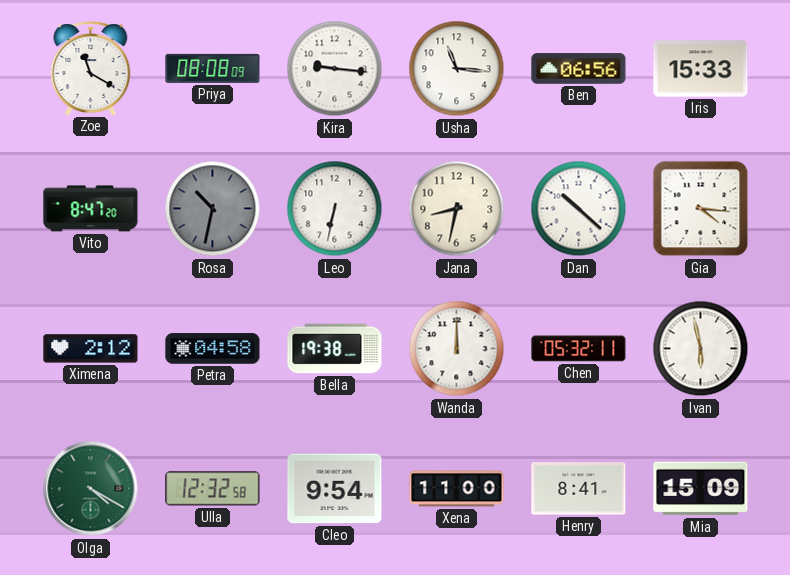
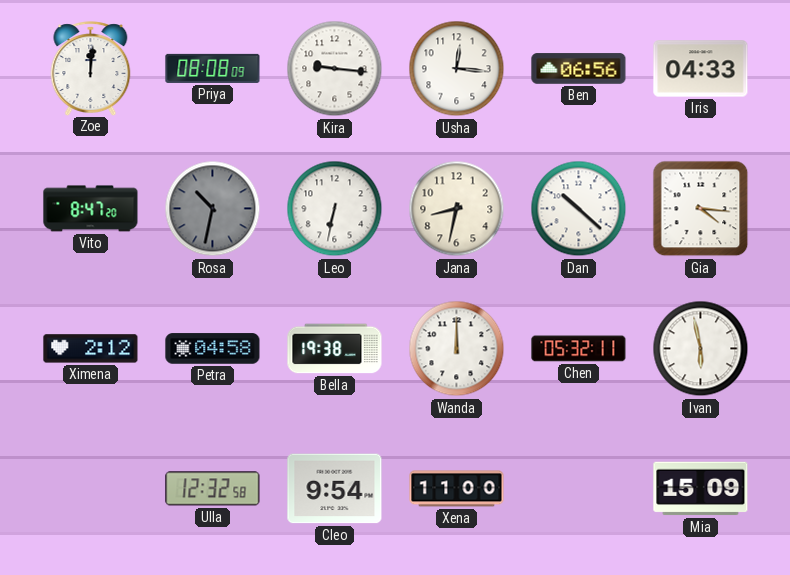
Zoe: 11:20 -> 12:01
Usha: 11:16 -> 12:16
Iris: 15:33 -> 04:33
Olga: 4:20 -> none
Henry: 8:41 -> none
